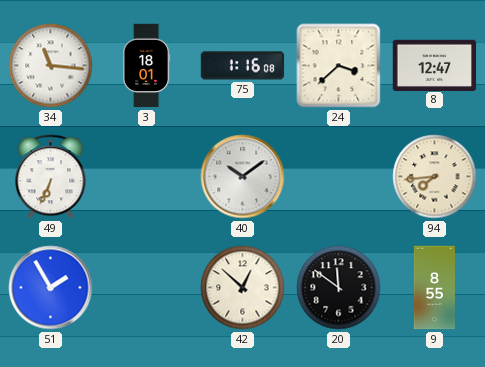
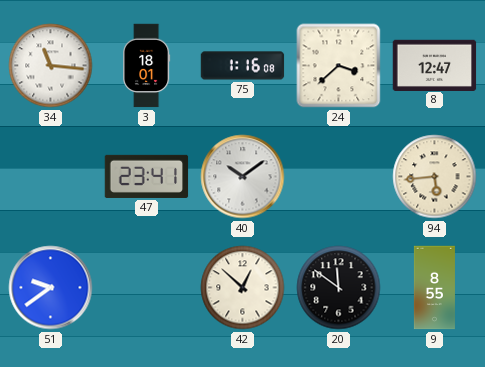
49: 6:34 -> none
47: none -> 23:41
94: 7:44 -> 5:44
51: 1:55 -> 9:39
